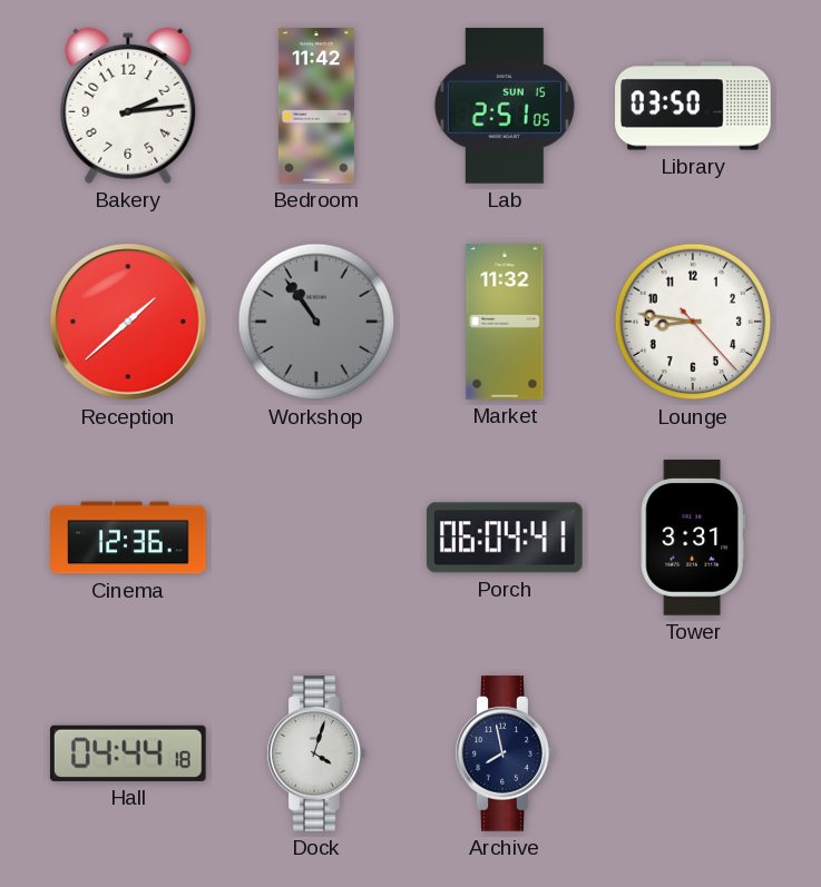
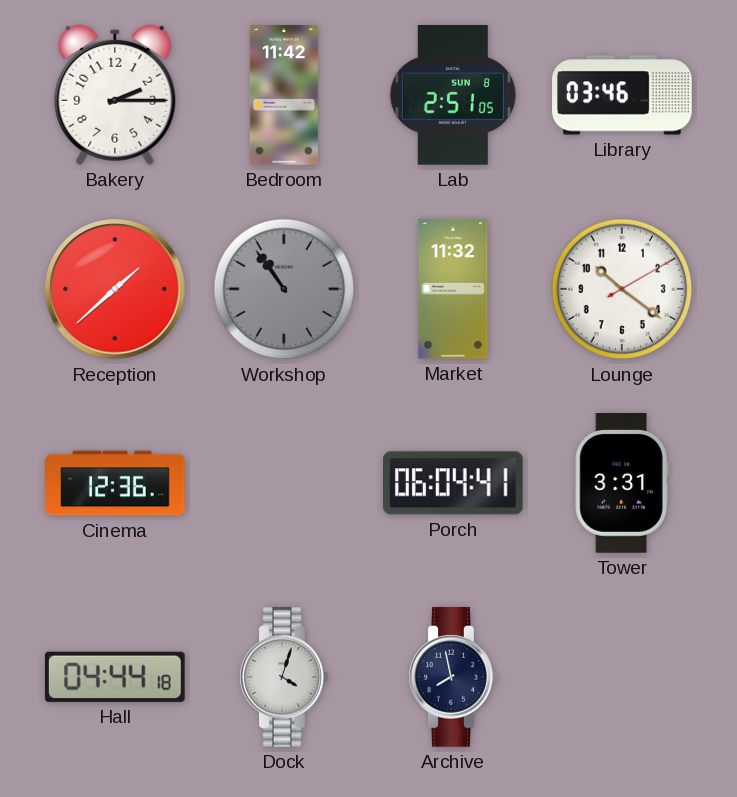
Bakery: 2:14 -> 2:15
Lab date: SUN 15 -> SUN 8
Library: 03:50 -> 03:46
Lounge: 8:46 -> 10:21
